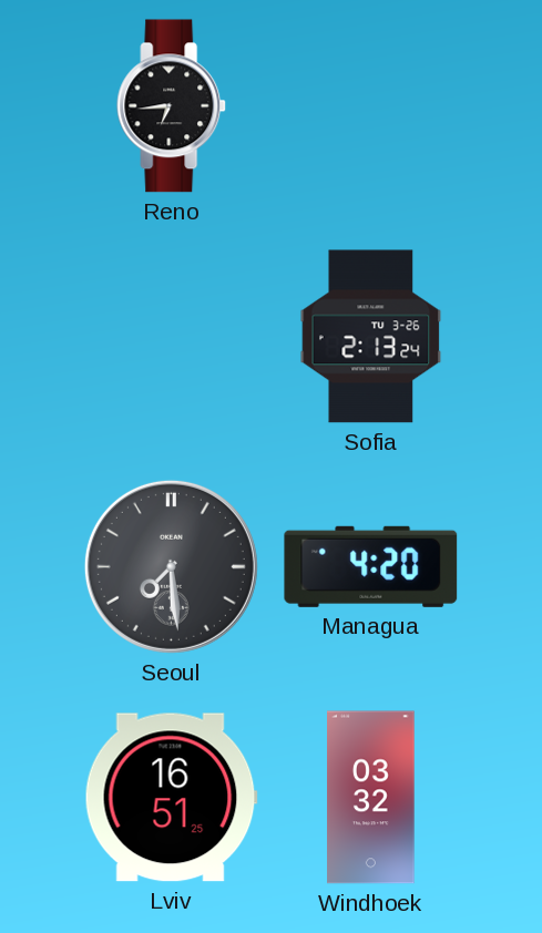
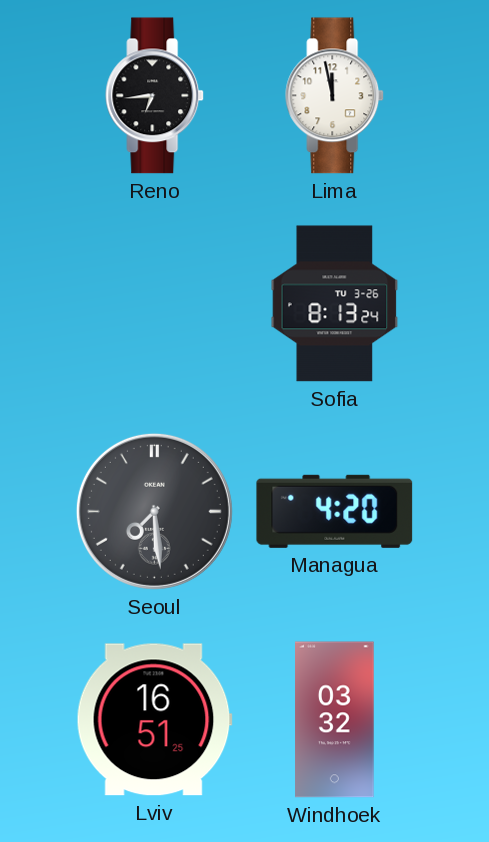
Lima: none -> 11:58
Sofia: 2:13 -> 8:13
